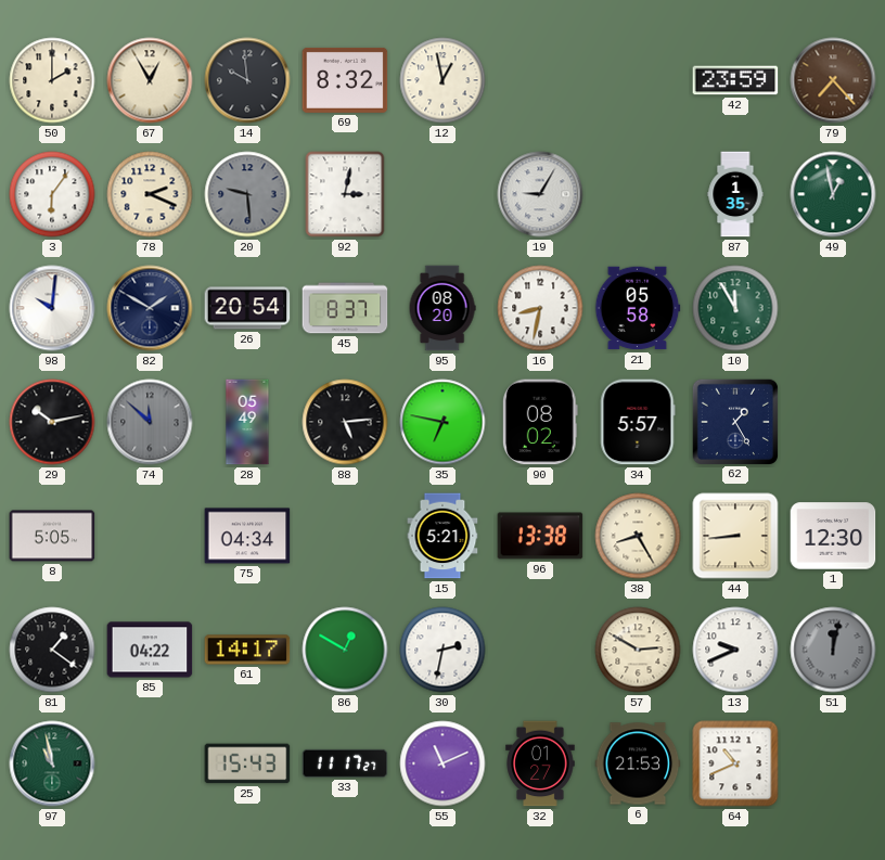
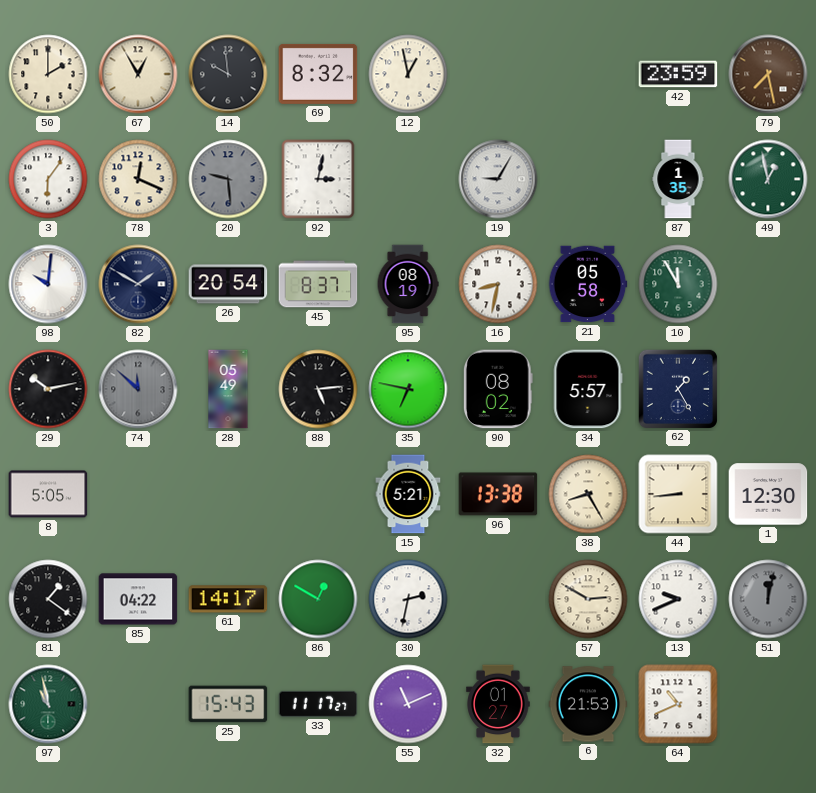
79: 7:23 -> 7:28
78: 2:19 -> 12:19
95: 08:20 -> 08:19
75: 04:34 -> none
